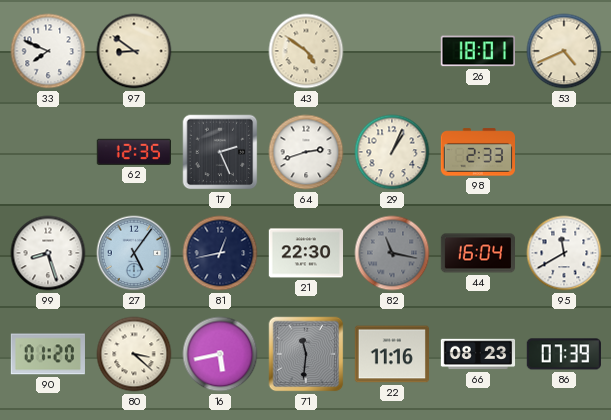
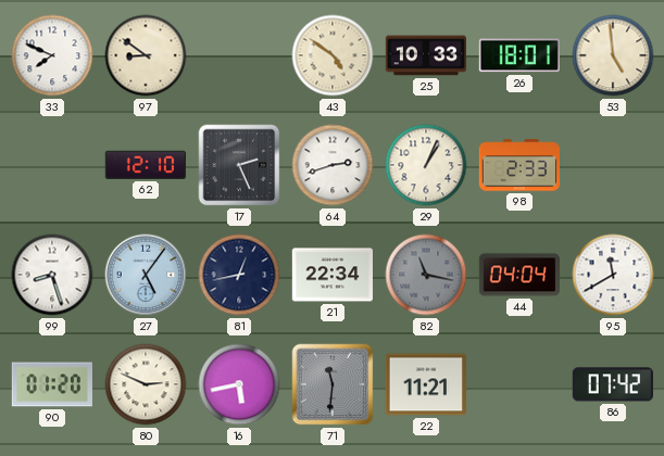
25: none -> 10:33
53: 4:41 -> 4:59
62: 12:35 -> 12:10
21: 22:30 -> 22:34
44: 16:04 -> 04:04
80: 3:22 -> 2:49
22: 11:16 -> 11:21
66: 08:23 -> none
86: 07:39 -> 07:42
